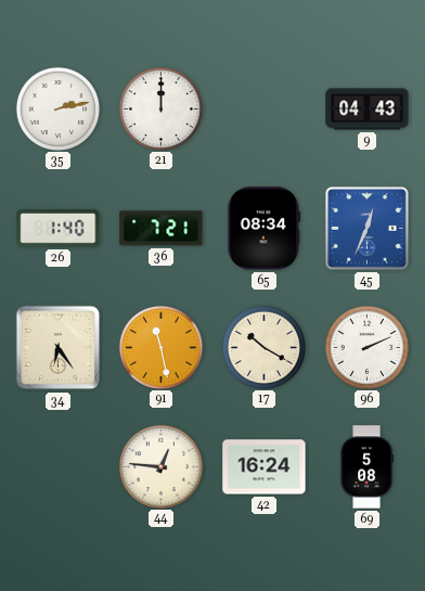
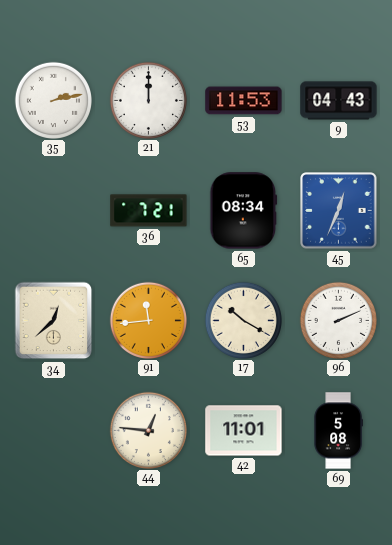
53: none -> 11:53
26: 1:40 -> none
34: 6:24 -> 12:38
91: 11:28 -> 11:44
42: 16:24 -> 11:01
